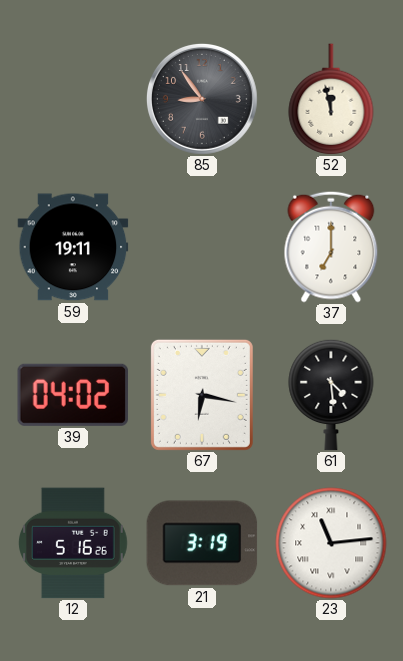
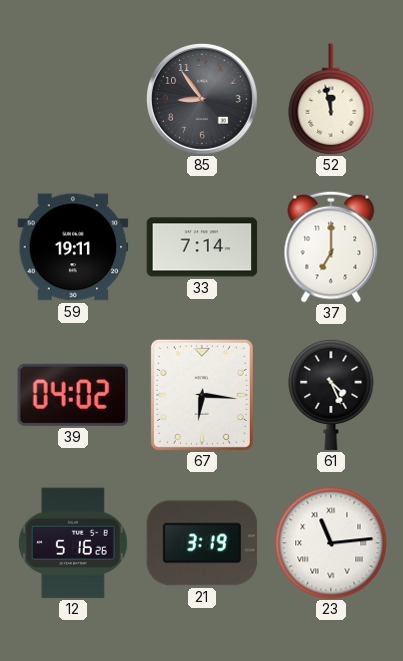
33: none -> 7:14
67: 6:17 -> 6:16
61: 4:29 -> 4:26
